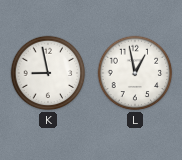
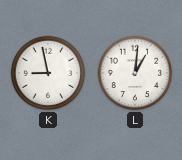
L: 12:58 -> 1:01
